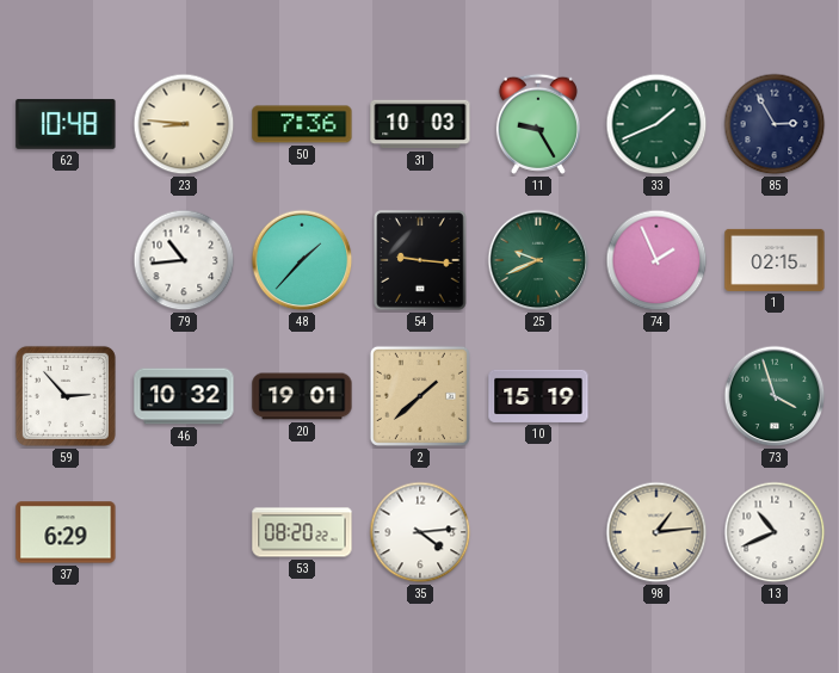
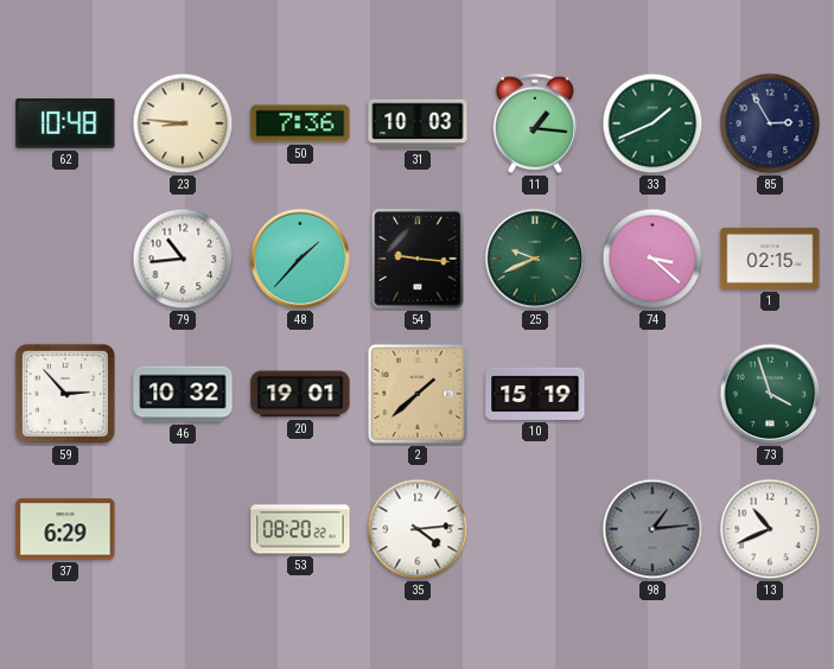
11: 9:25 -> 1:16
74: 1:56 -> 3:22
98 dial: cream -> grey
